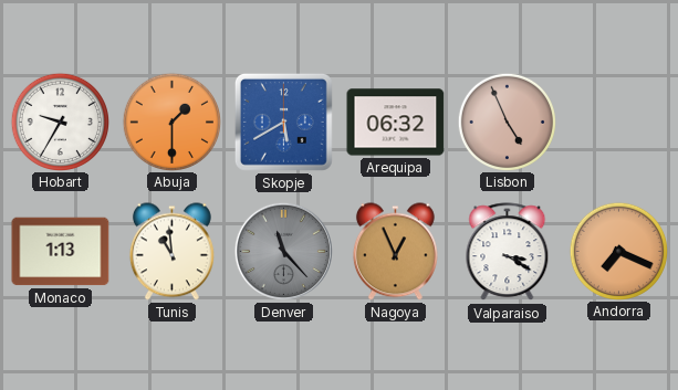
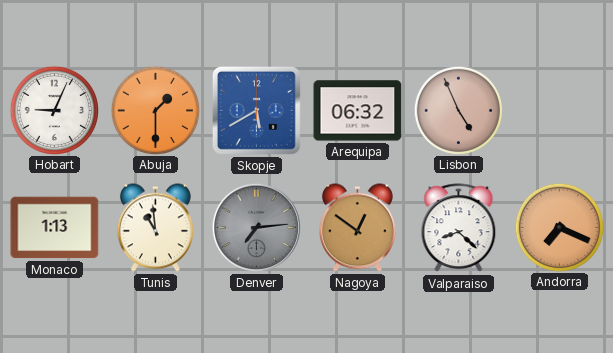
Hobart: 9:35 -> 9:04
Denver: 11:23 -> 7:14
Nagoya: 12:56 -> 12:51
Valparaiso: 3:20 -> 8:22
